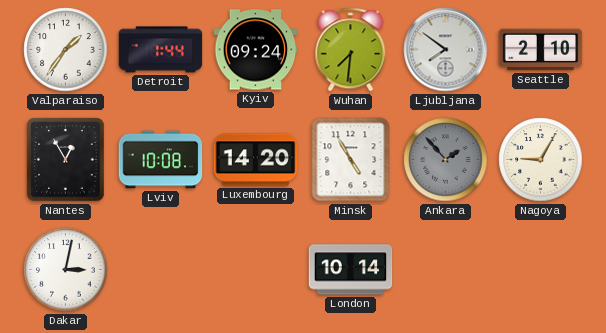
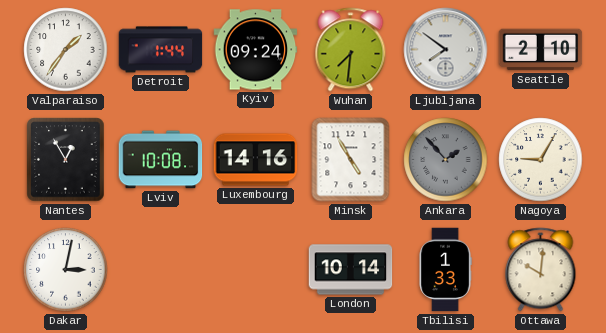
Luxembourg: 14:20 -> 14:16
Tbilisi: none -> 1:33
Ottawa: none -> 10:01
